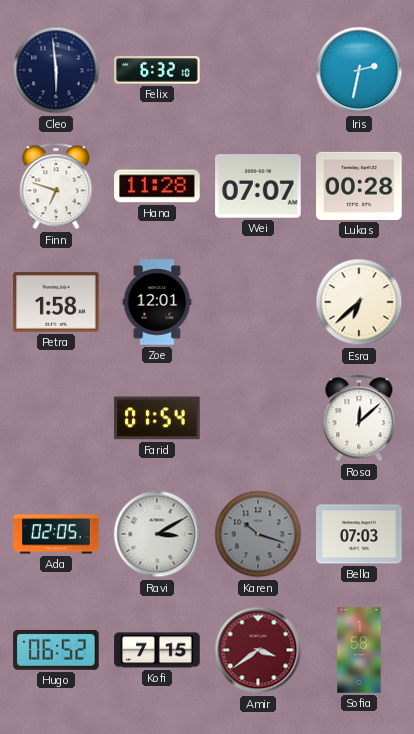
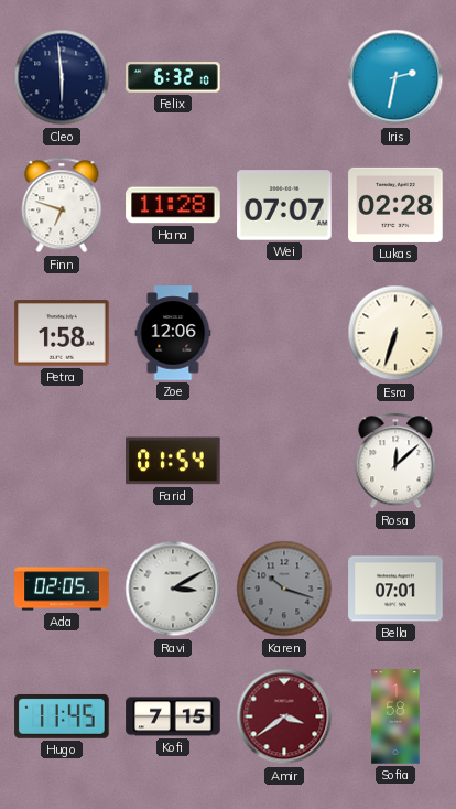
Lukas: 00:28 -> 02:28
Zoe: 12:01 -> 12:06
Esra: 6:38 -> 6:33
Bella: 07:03 -> 07:01
Hugo: 06:52 -> 11:45
